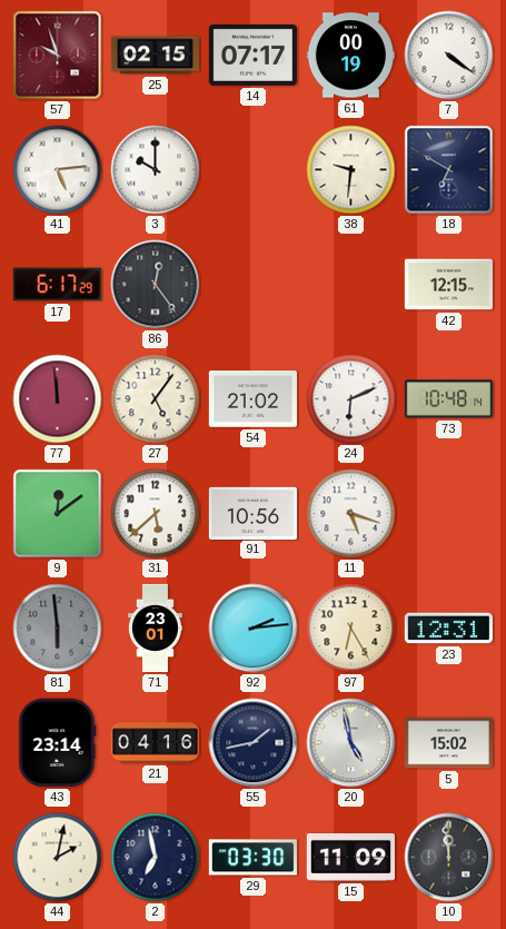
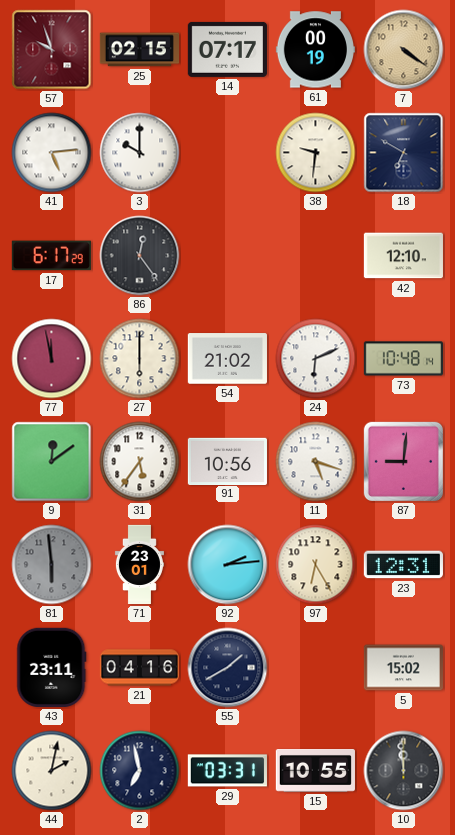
7 dial: white -> champagne
42: 12:15 -> 12:10
77: 11:59 -> 11:58
27: 5:06 -> 6:00
31: 5:38 -> 5:36
87: none -> 9:01
43: 23:14 -> 23:11
55: 1:43 -> 1:40
20: 4:58 -> none
29: 03:30 -> 03:31
15: 11:09 -> 10:55
